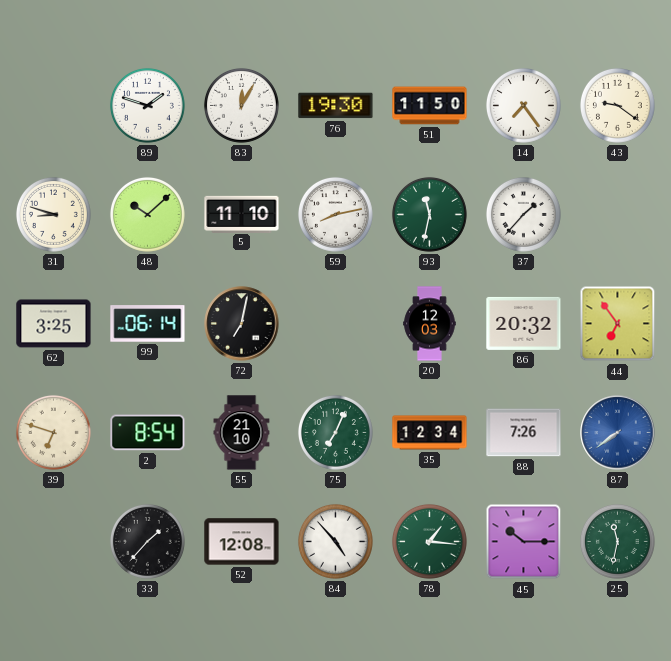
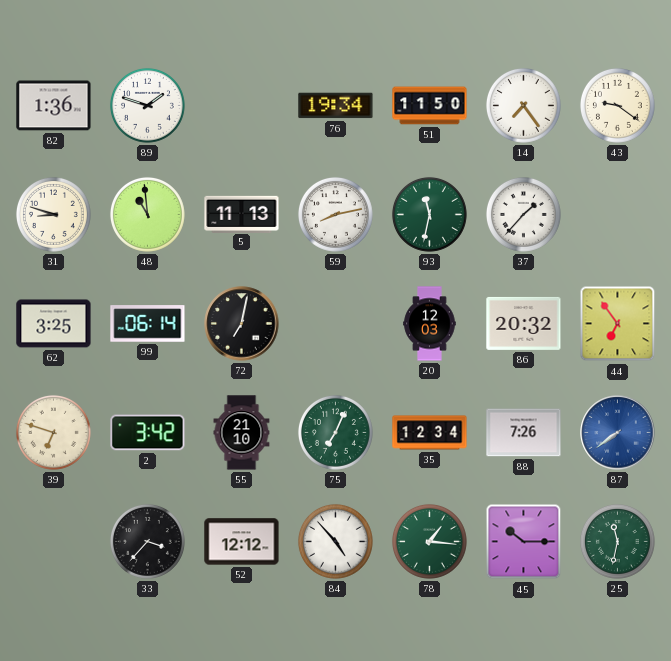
82: none -> 1:36
83: 12:05 -> none
76: 19:30 -> 19:34
48: 10:08 -> 10:59
5: 11:10 -> 11:13
2: 8:54 -> 3:42
33: 1:37 -> 3:37
52: 12:08 -> 12:12
